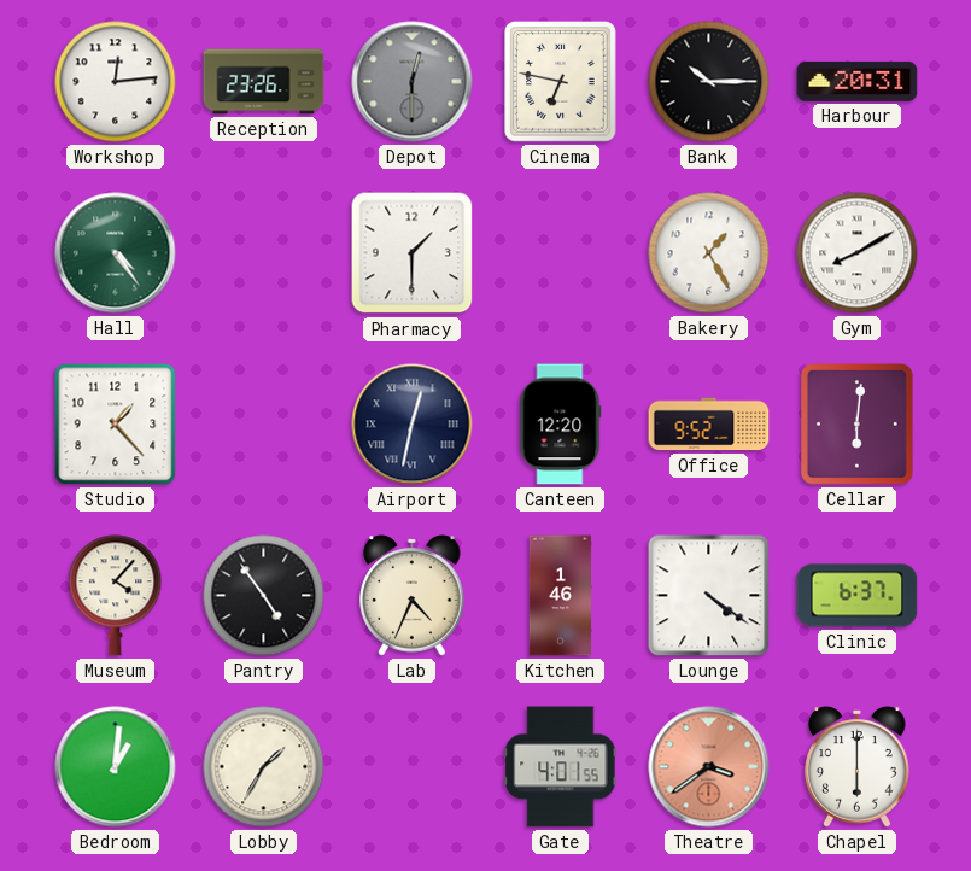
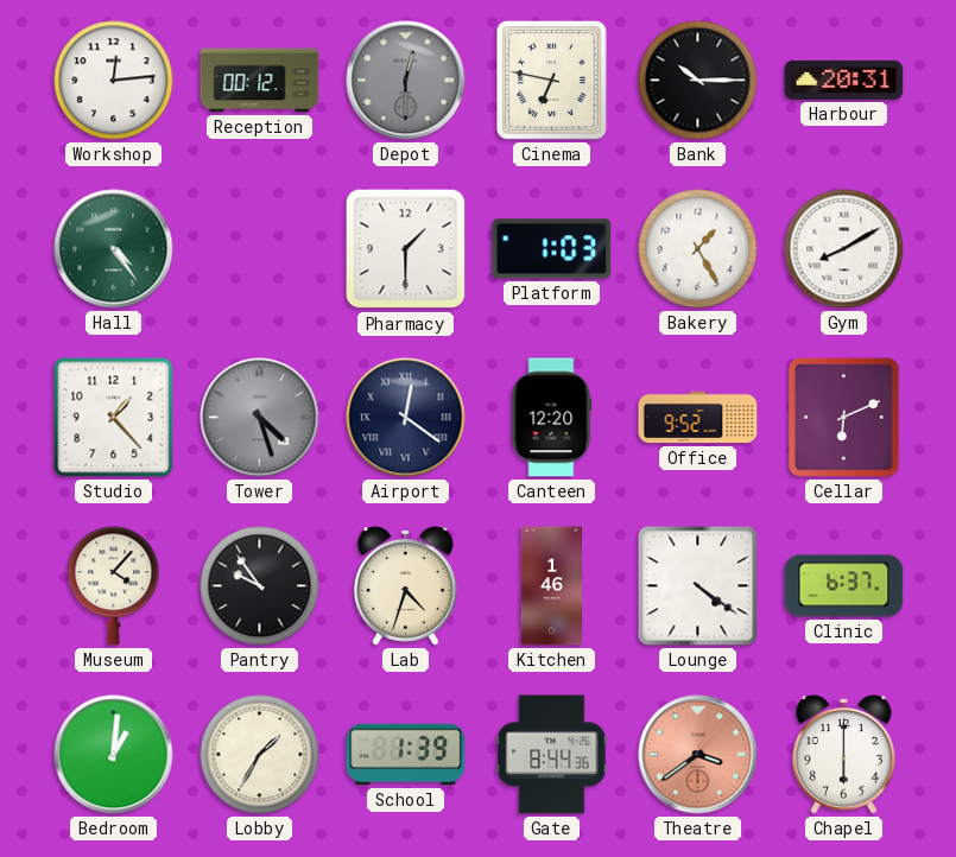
Reception: 23:26 -> 00:12
Platform: none -> 1:03
Tower: none -> 4:27
Airport: 12:32 -> 12:21
Cellar: 6:01 -> 6:11
Pantry: 4:54 -> 9:54
Lab: 4:34 -> 4:33
School: none -> 1:39
Gate: 4:01 -> 8:44
